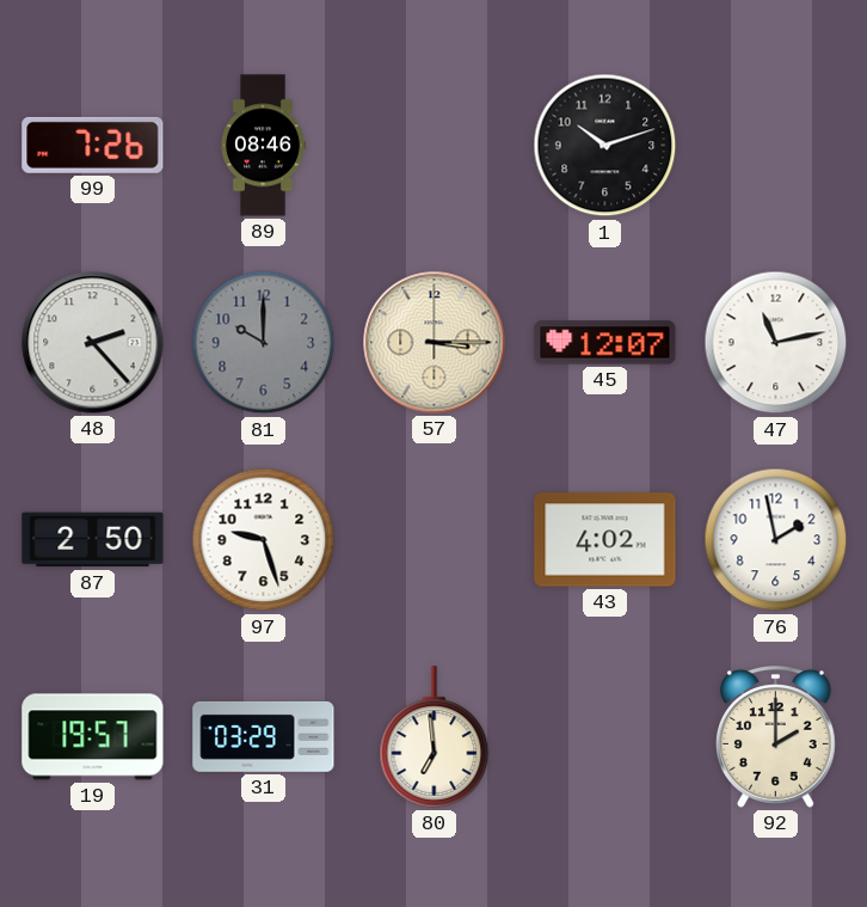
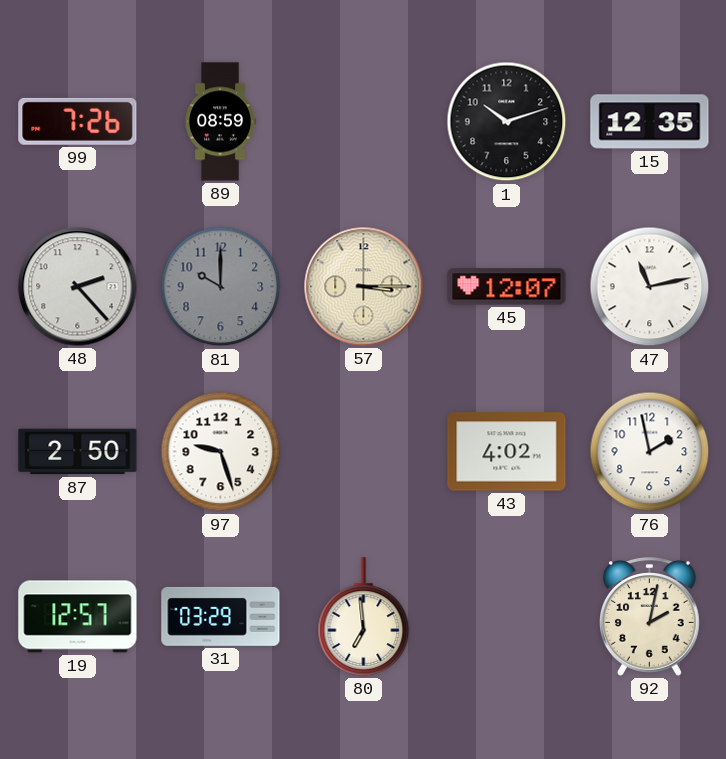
89: 08:46 -> 08:59
15: none -> 12:35
19: 19:57 -> 12:57
92: 2:00 -> 2:02
